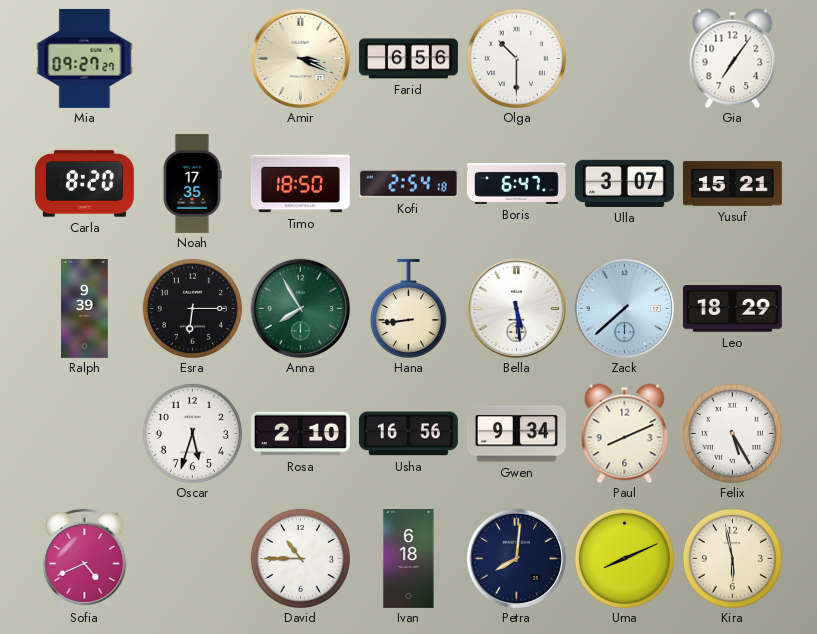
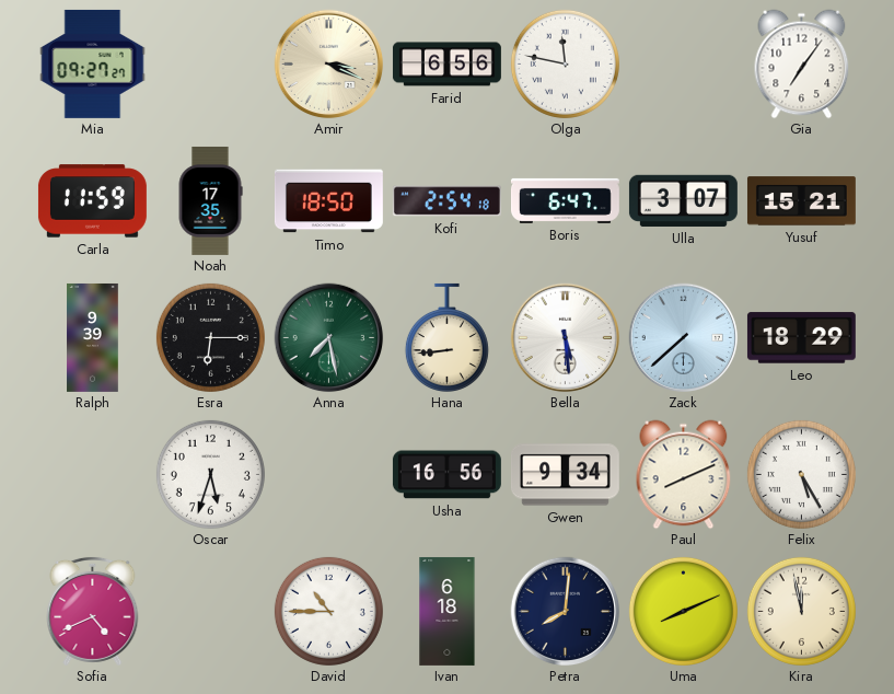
Olga: 10:30 -> 11:47
Carla: 8:20 -> 11:59
Anna: 7:55 -> 7:28
Rosa: 2:10 -> none
Kira: 5:58 -> 11:58
